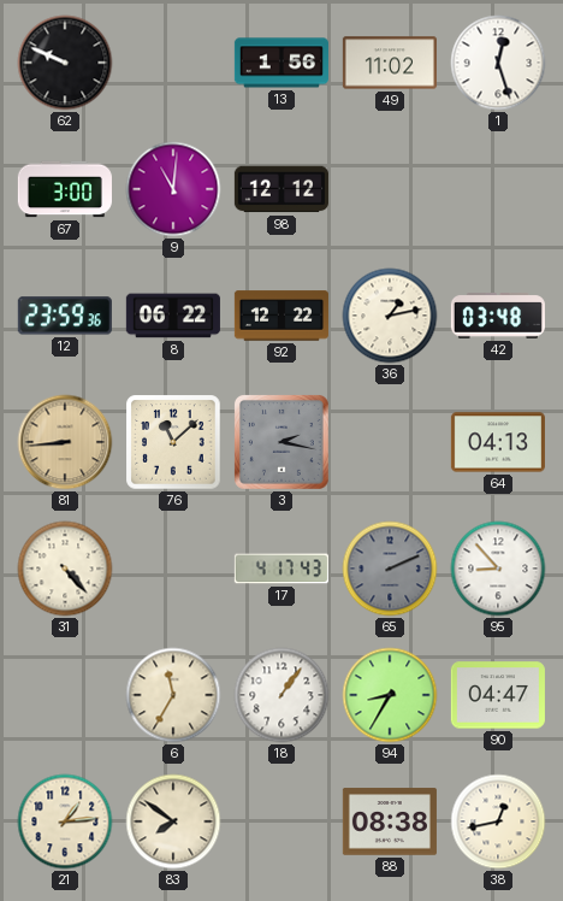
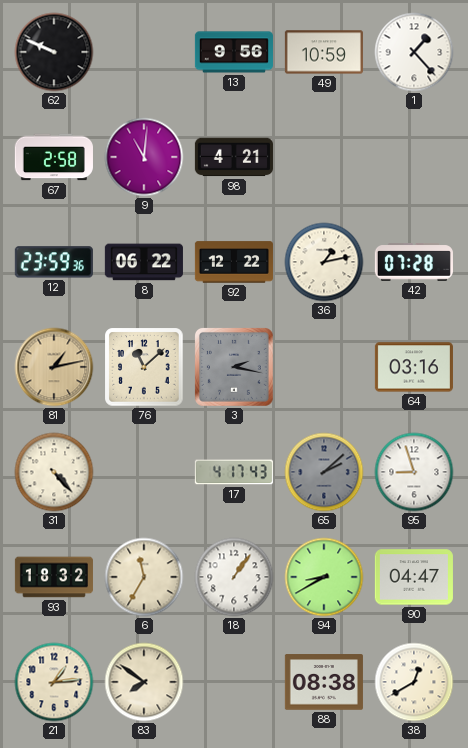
13: 1:56 -> 9:56
49: 11:02 -> 10:59
1: 12:27 -> 1:23
67: 3:00 -> 2:58
98: 12:12 -> 4:21
42: 03:48 -> 07:28
81: 8:44 -> 1:13
64: 04:13 -> 03:16
65: 2:11 -> 2:08
95: 8:53 -> 8:57
93: none -> 18:32
94: 8:35 -> 8:40
38: 12:43 -> 12:40
